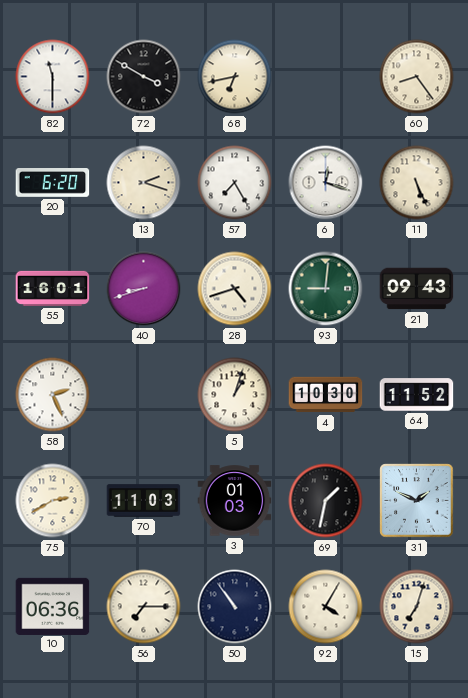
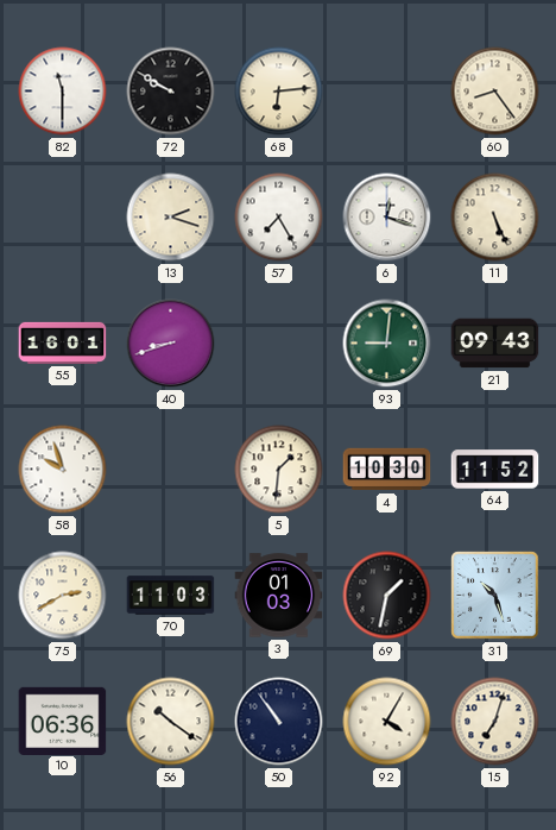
72: 3:50 -> 9:50
68: 6:43 -> 6:14
20: 6:20 -> none
28: 4:42 -> none
58: 2:26 -> 9:57
5: 1:03 -> 1:31
31: 1:49 -> 10:27
56: 7:15 -> 10:21
